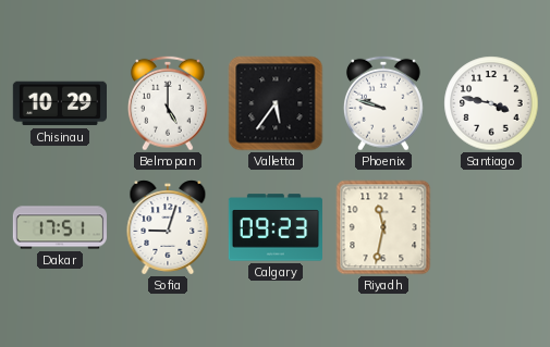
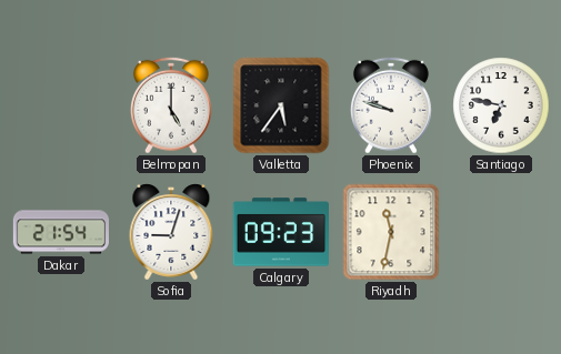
Chisinau: 10:29 -> none
Santiago: 3:47 -> 6:47
Dakar: 17:51 -> 21:54
